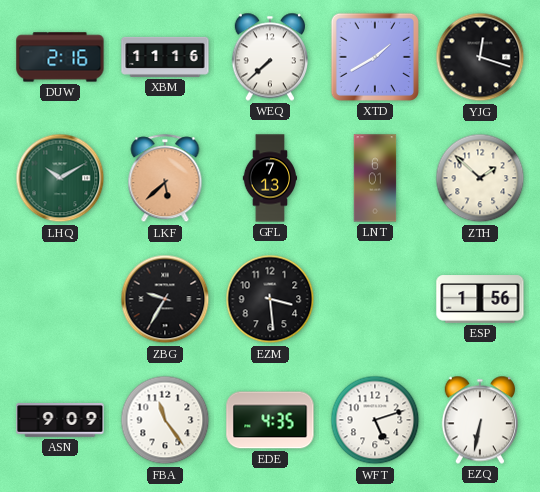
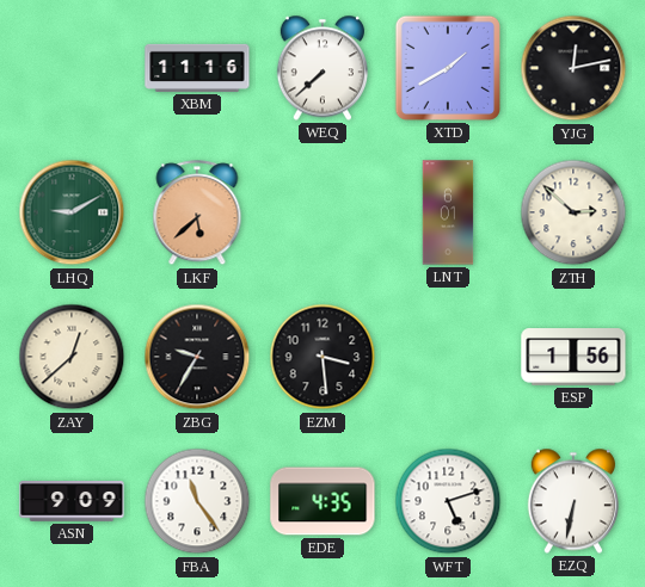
DUW: 2:16 -> none
YJG: 12:18 -> 12:13
LHQ: 10:10 -> 9:10
GFL: 7:13 -> none
ZTH: 1:52 -> 2:52
ZAY: none -> 12:38
